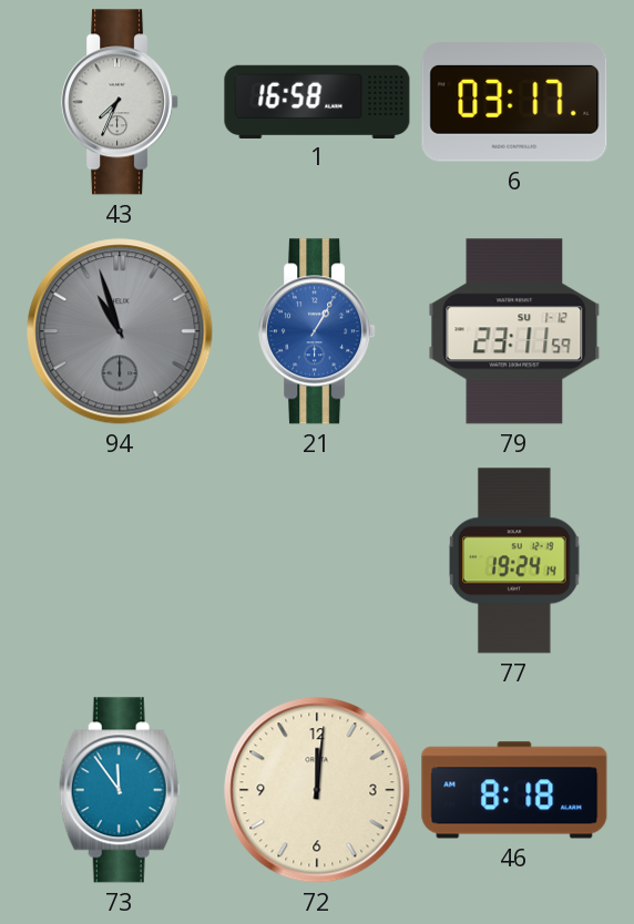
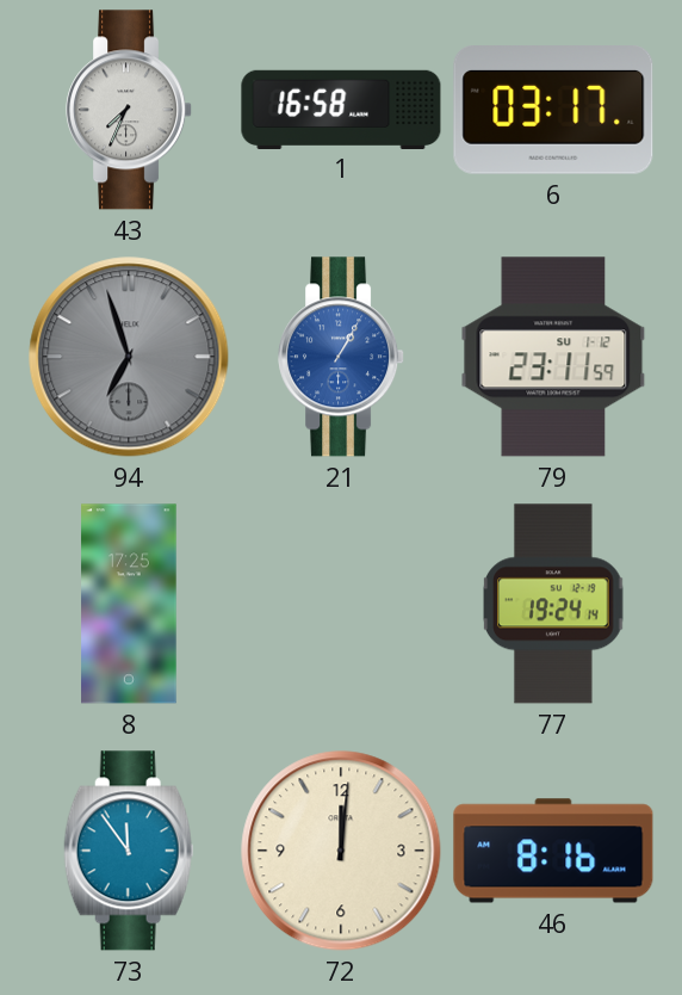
94: 10:57 -> 6:57
8: none -> 17:25
46: 8:18 -> 8:16
